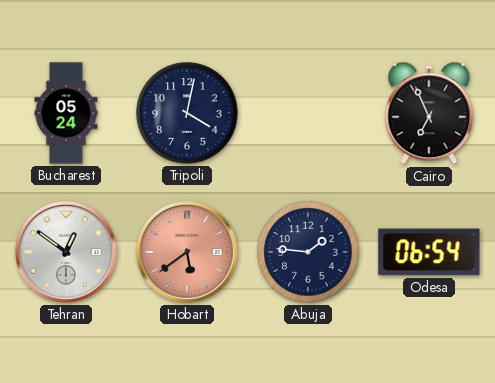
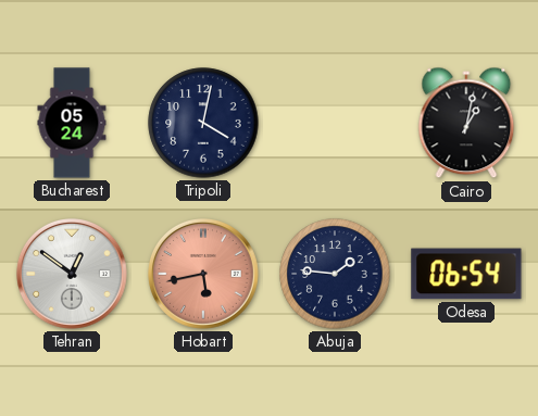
Cairo: 6:56 -> 1:02
Hobart: 5:39 -> 5:43
